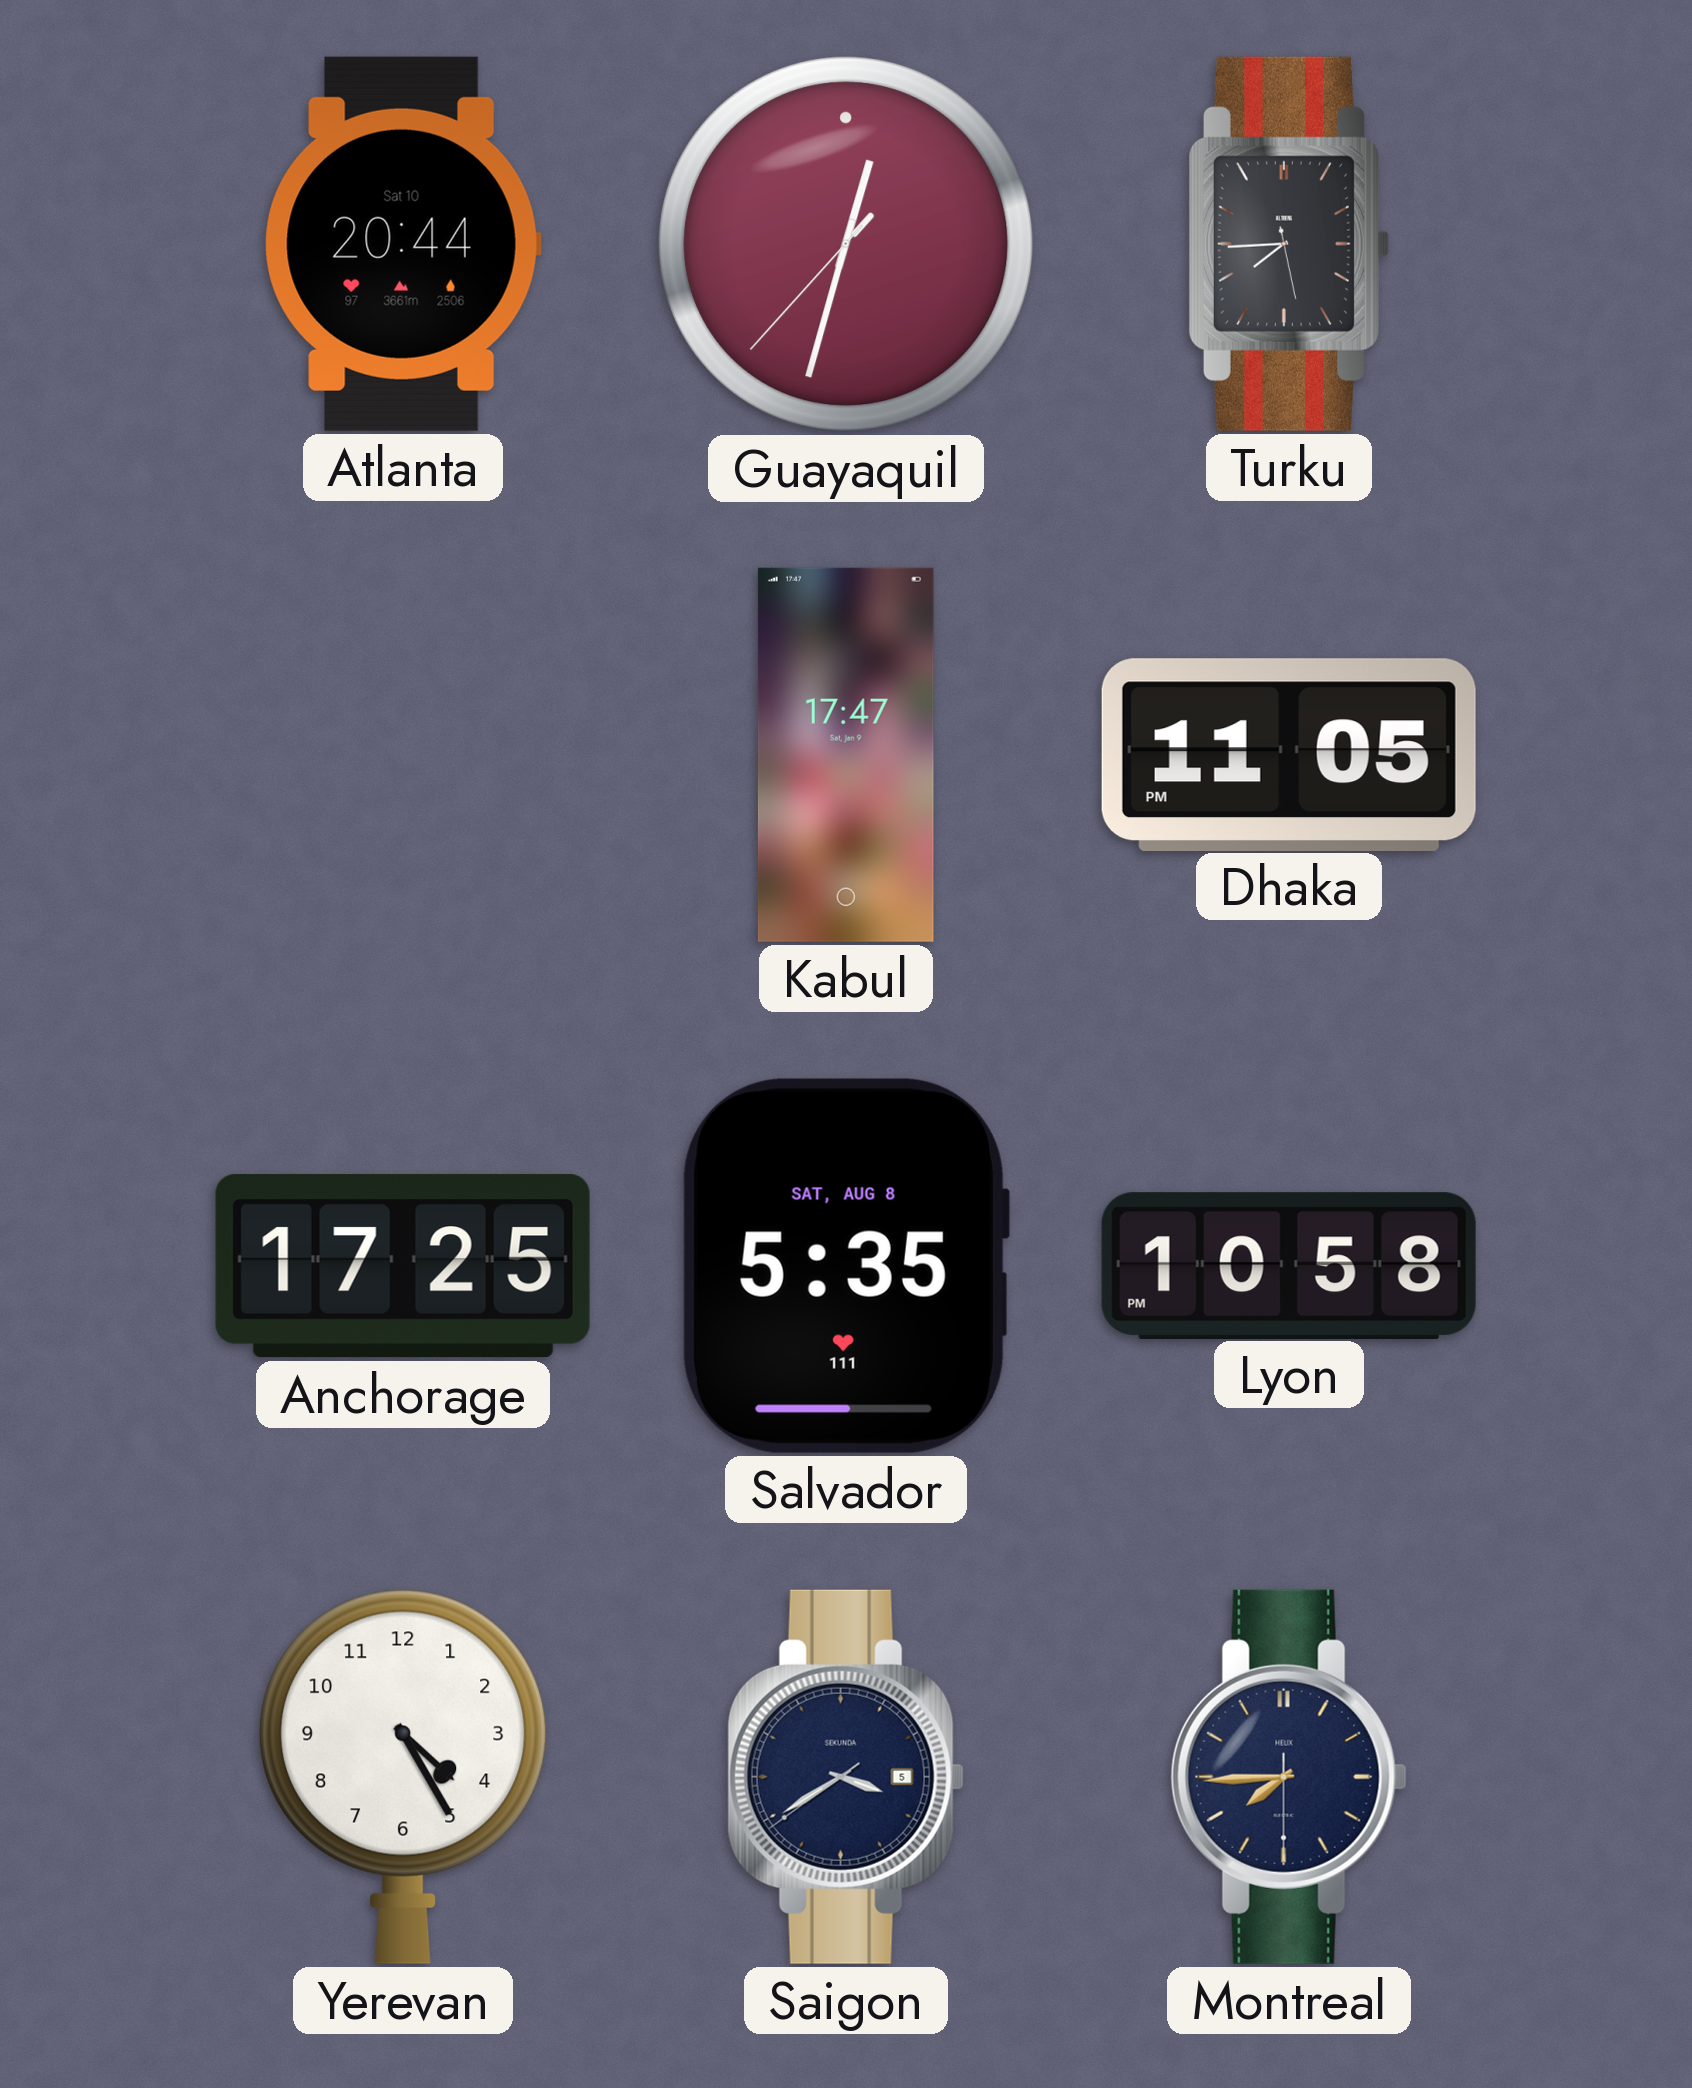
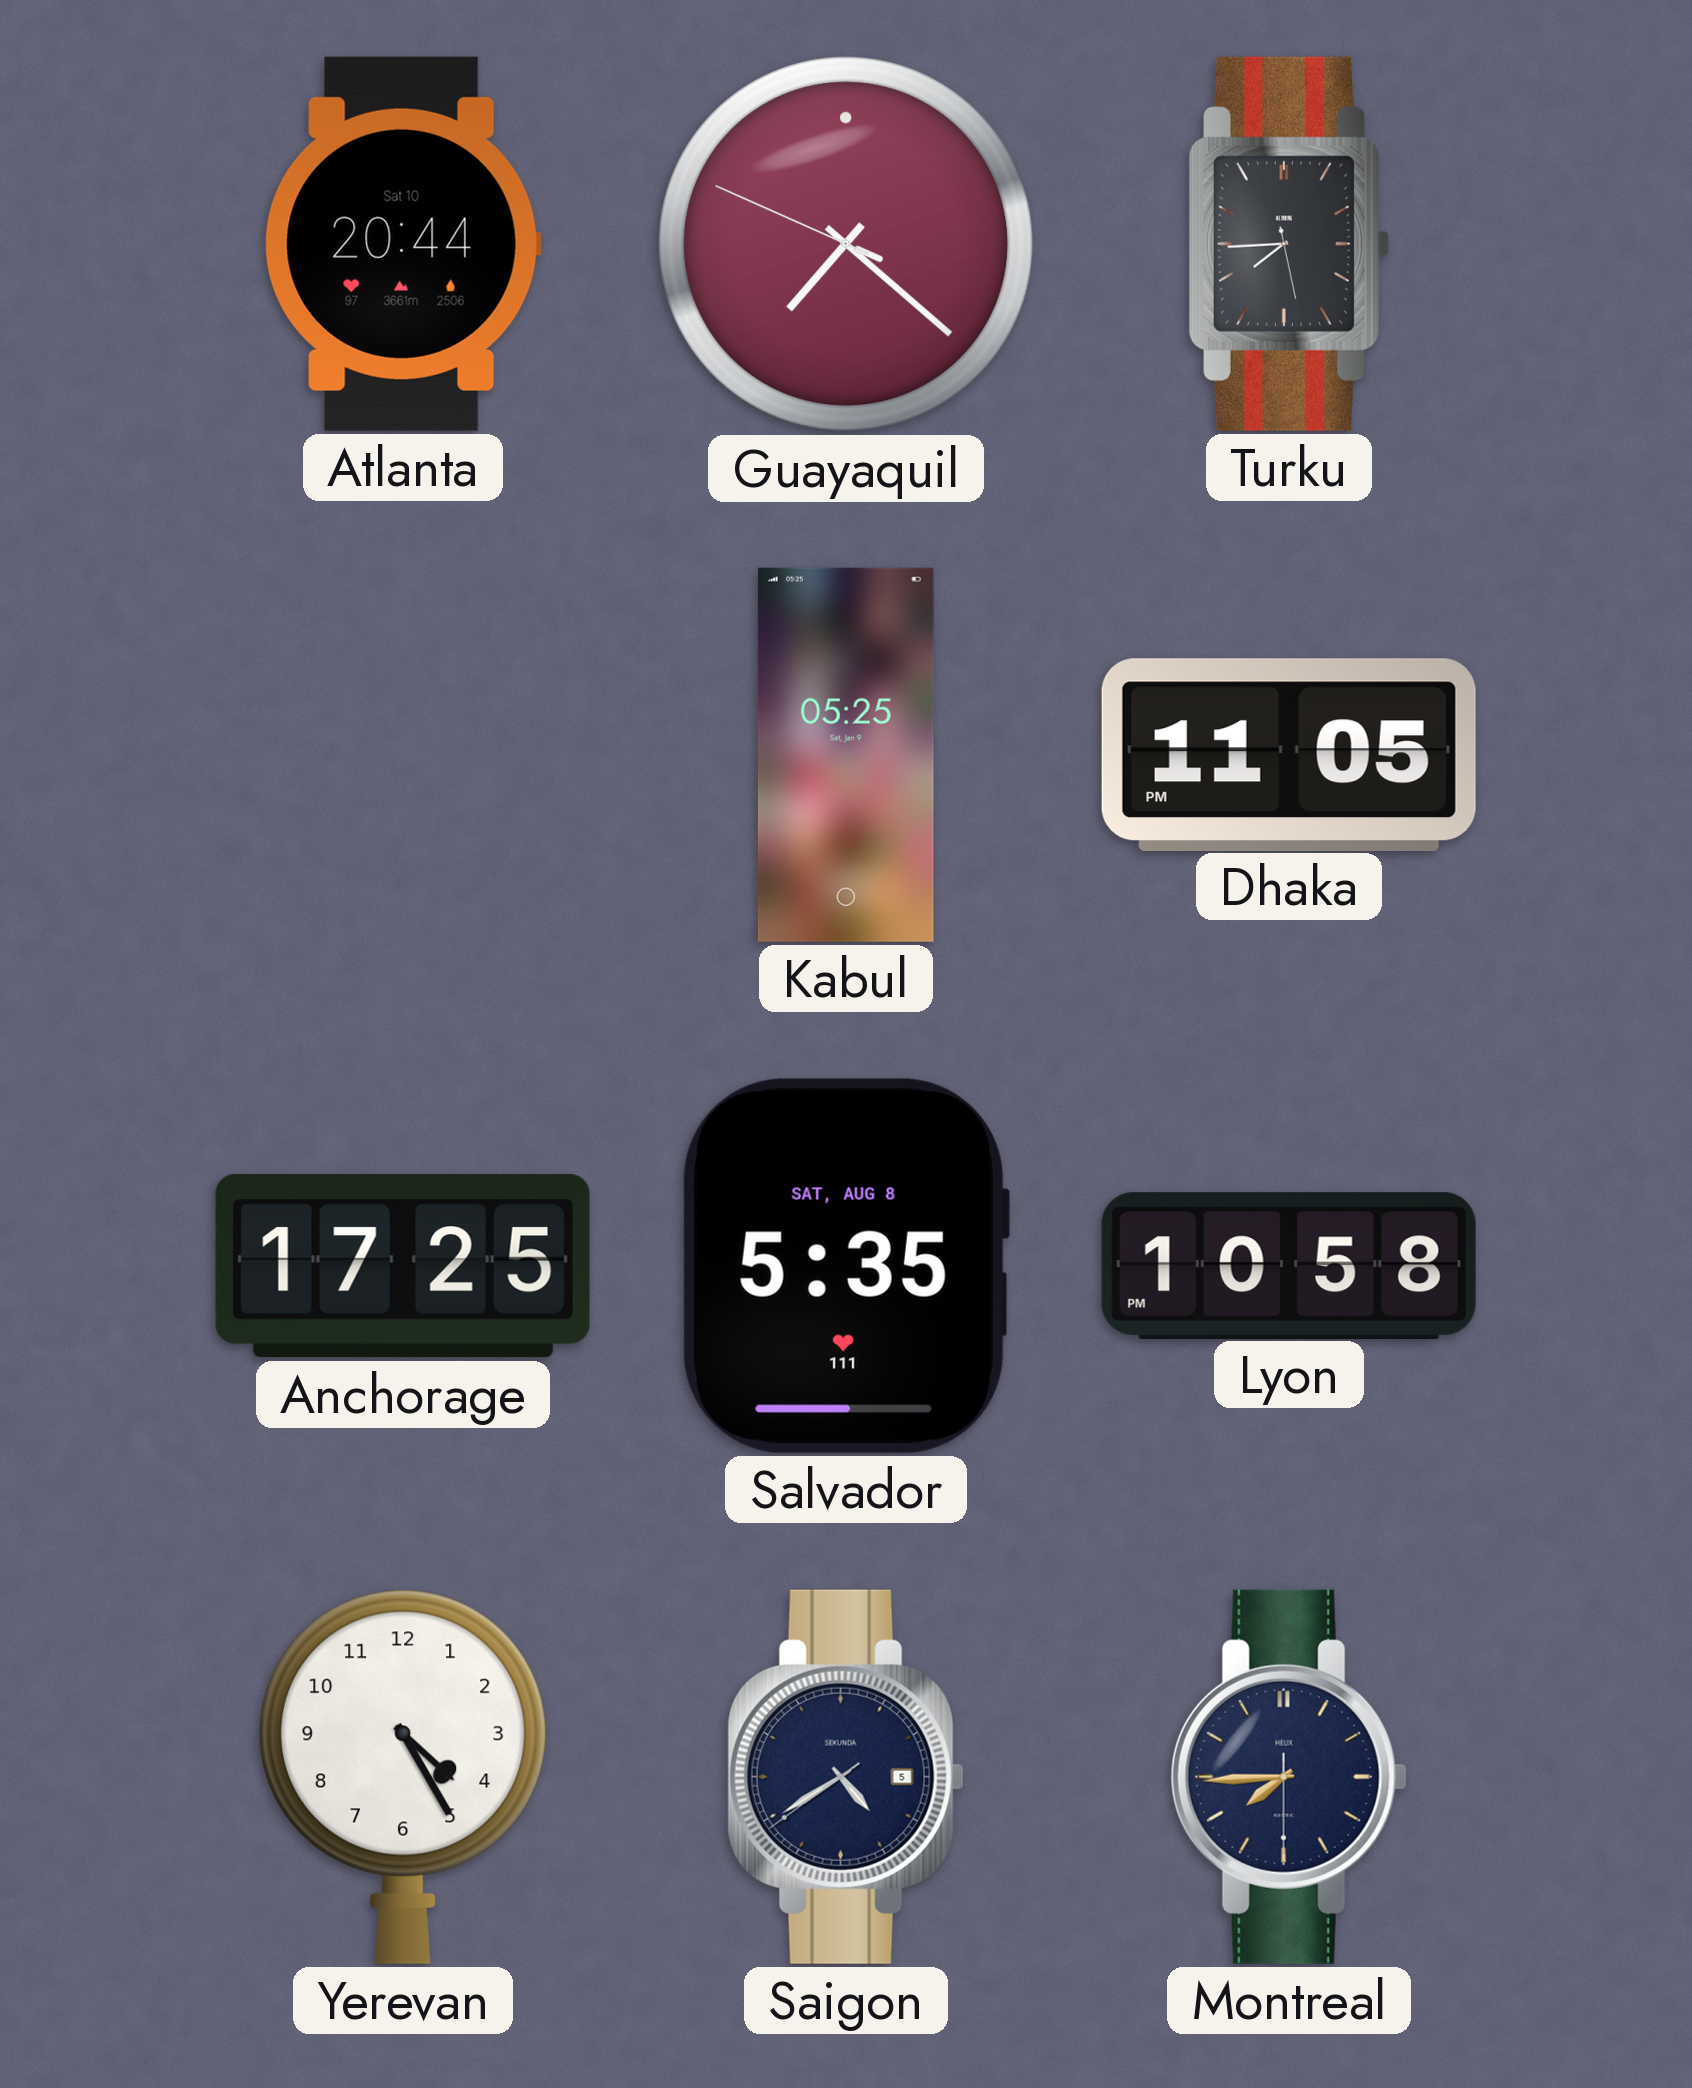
Guayaquil: 12:32 -> 7:21
Kabul: 17:47 -> 05:25
Saigon: 3:39 -> 4:39
